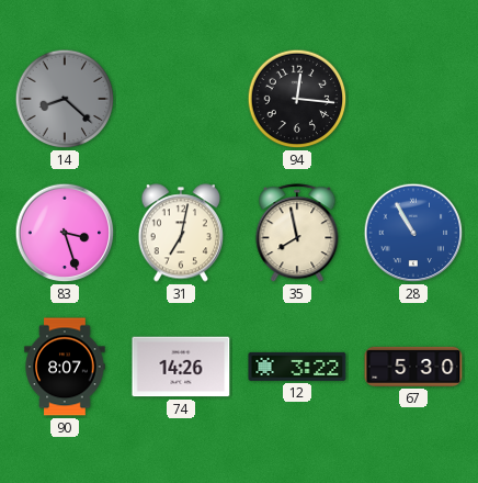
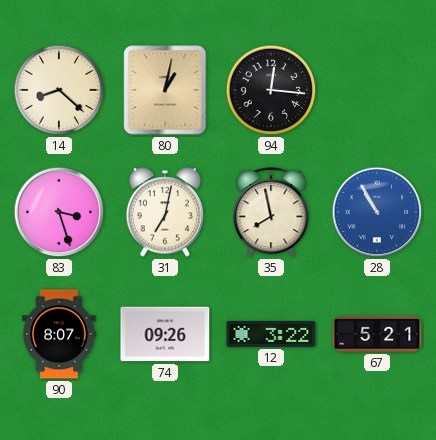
14 dial: grey -> cream
80: none -> 1:02
74: 14:26 -> 09:26
67: 5:30 -> 5:21
